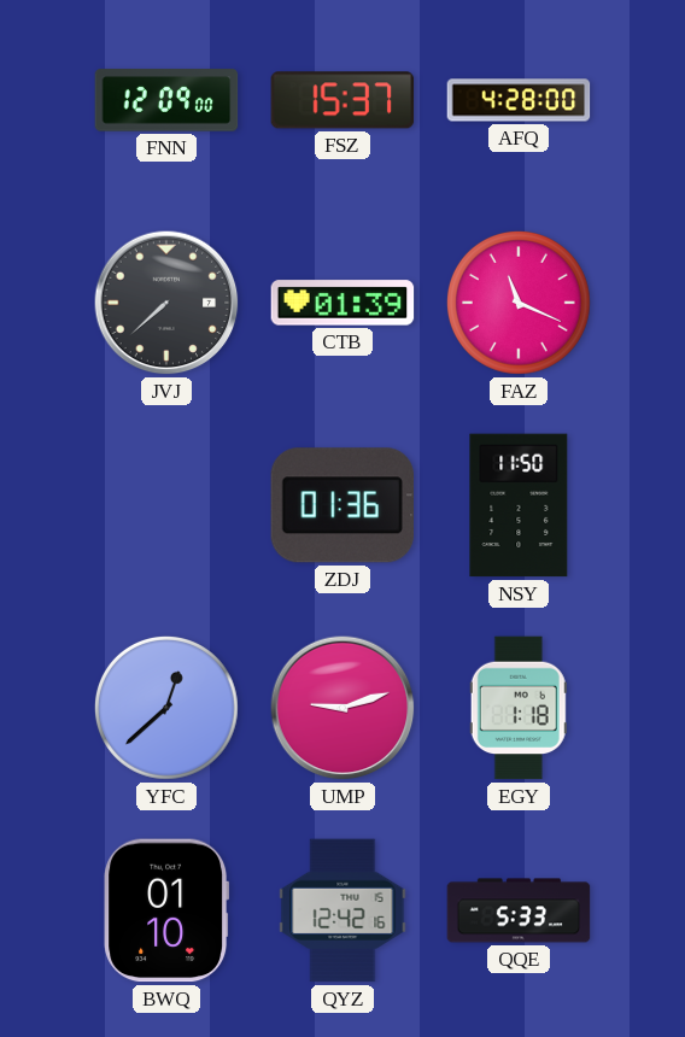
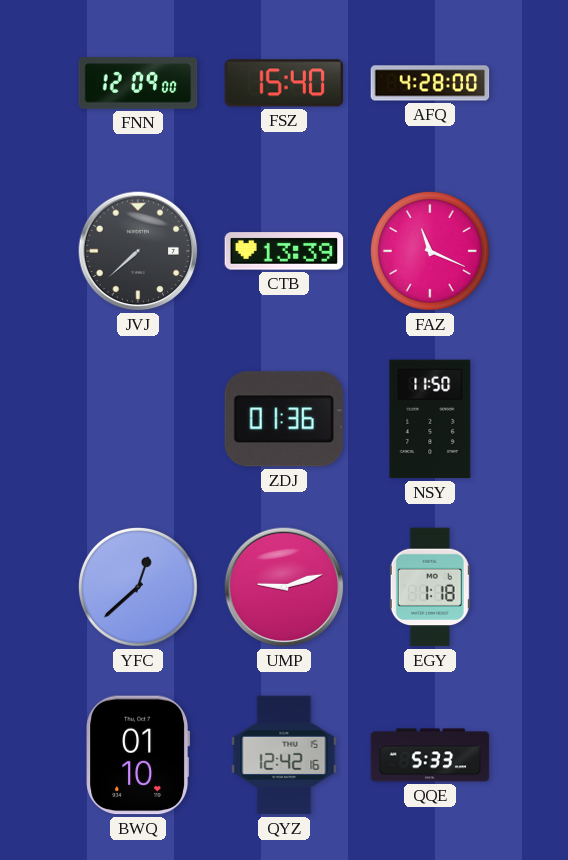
FSZ: 15:37 -> 15:40
CTB: 01:39 -> 13:39
